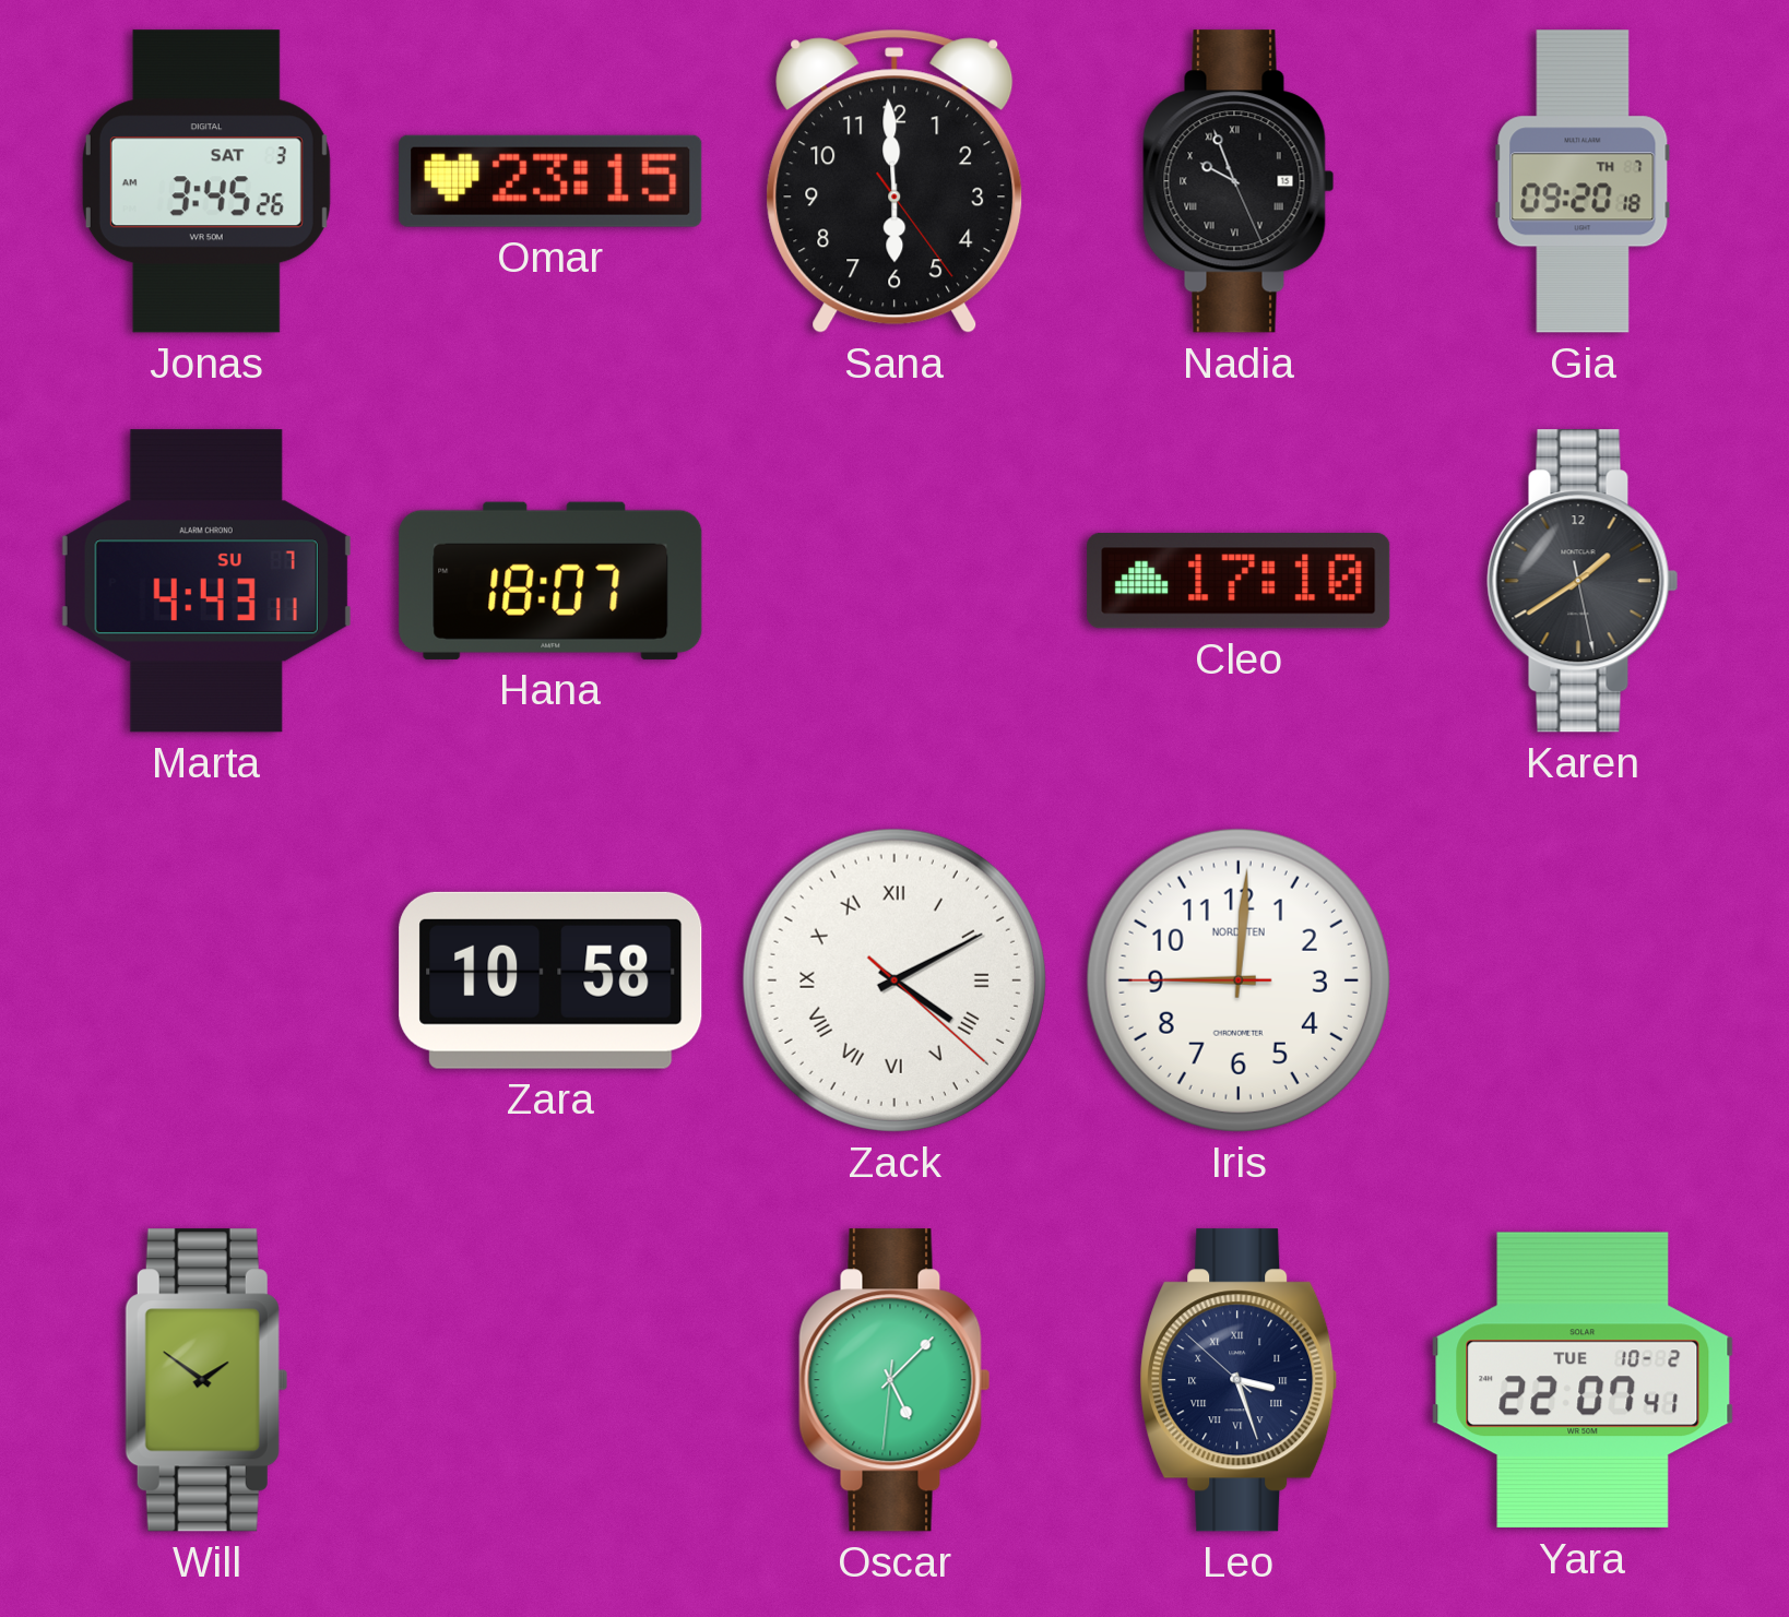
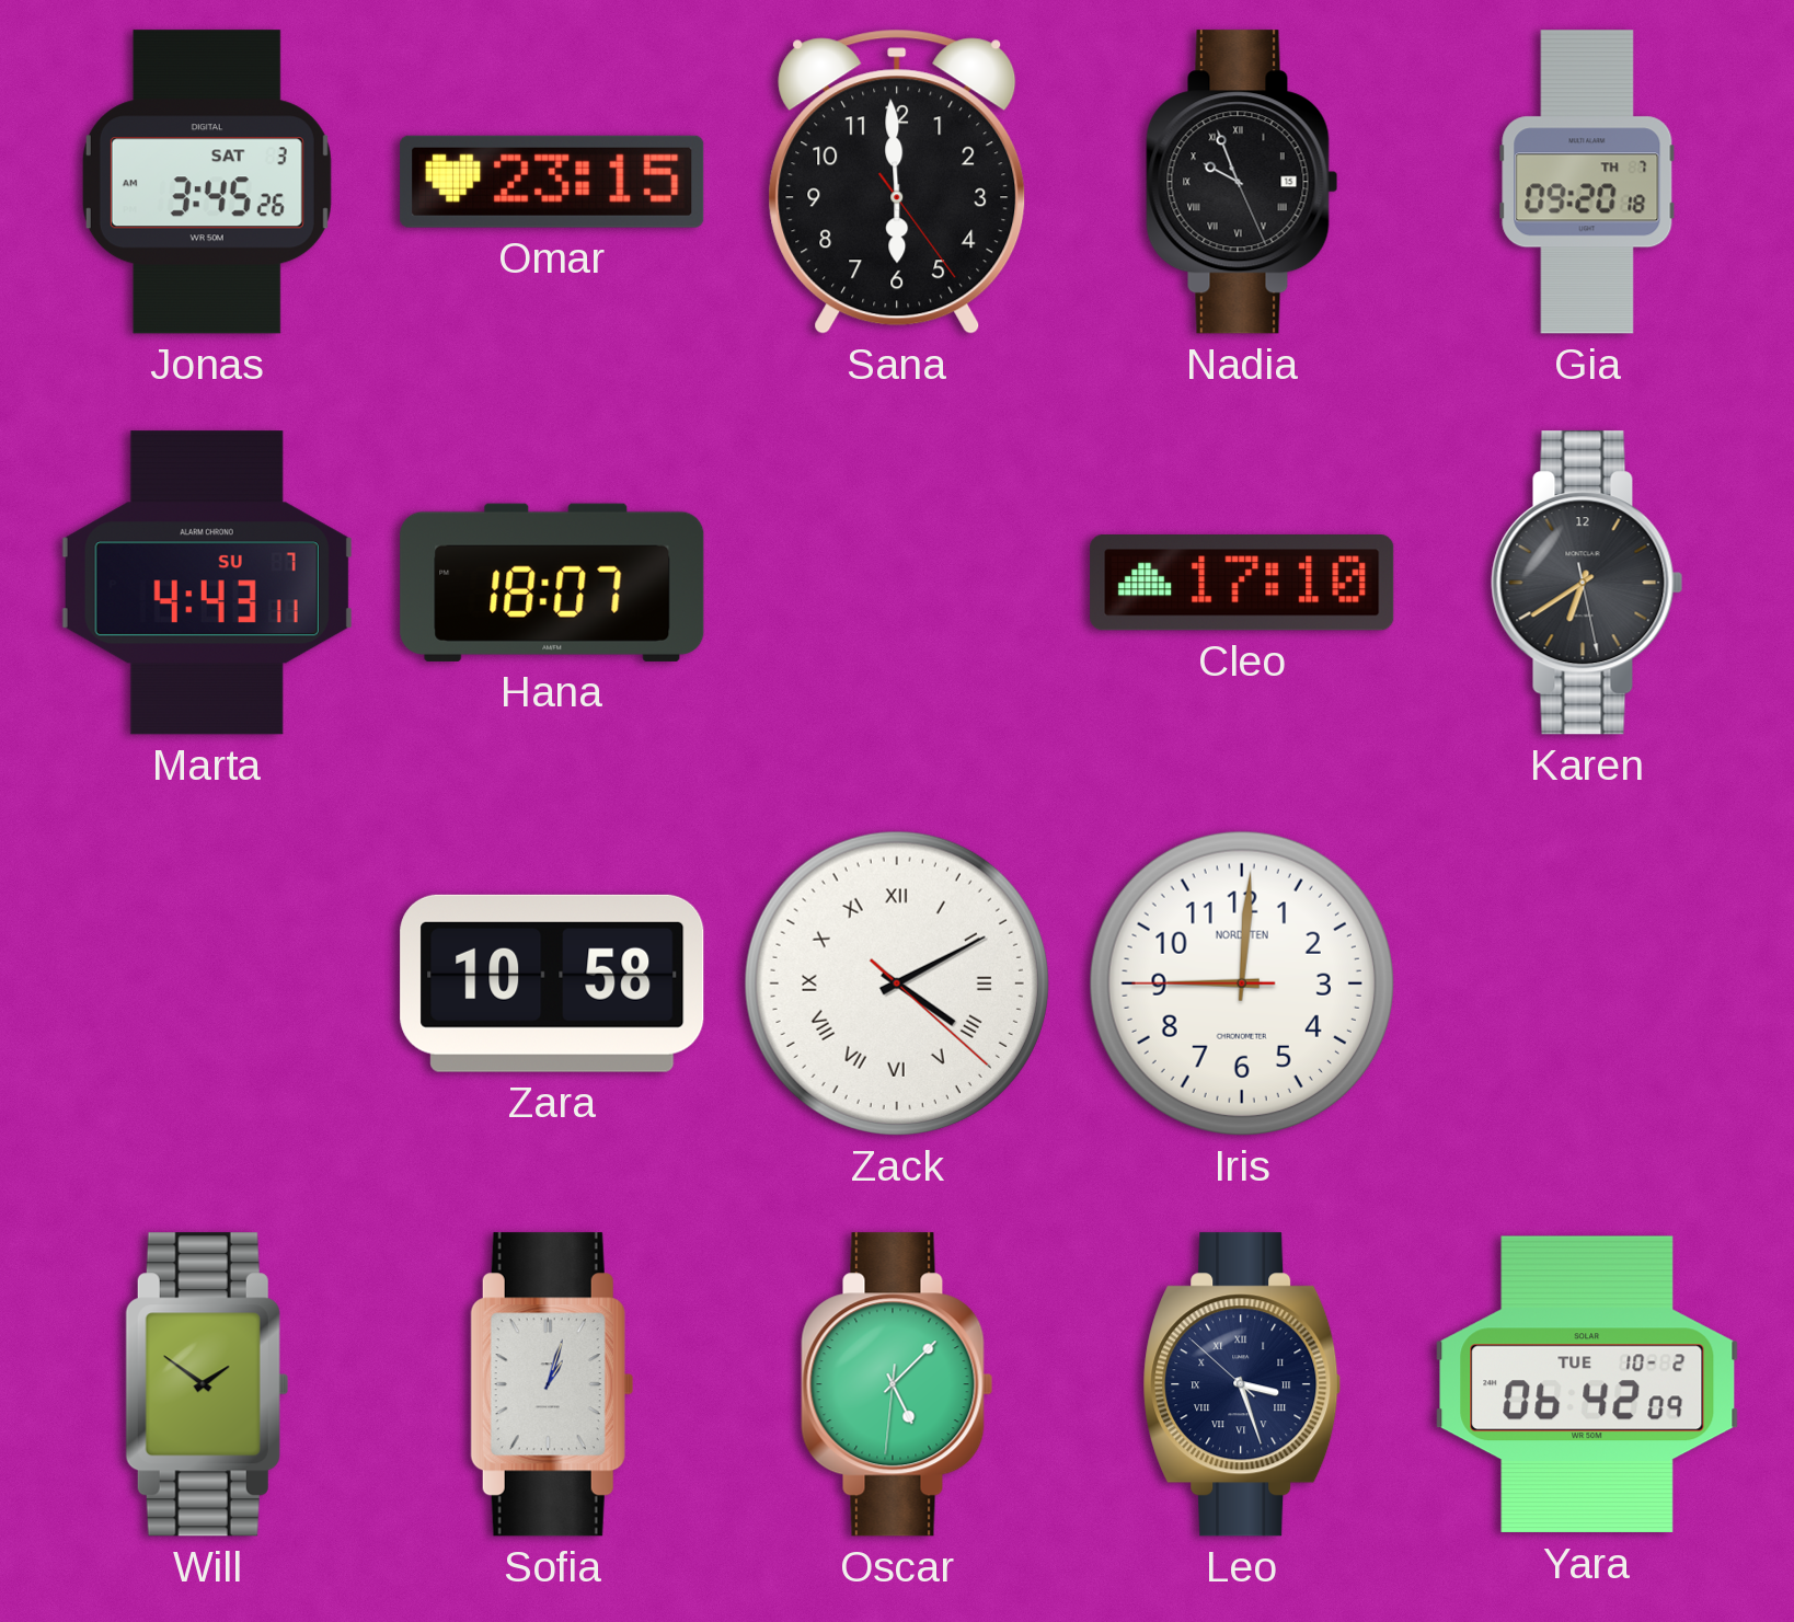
Karen: 1:39 -> 6:39
Sofia: none -> 1:03
Yara: 22:07 -> 06:42
